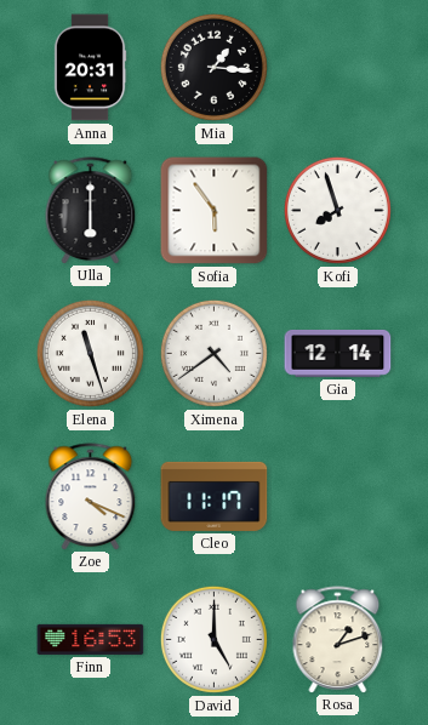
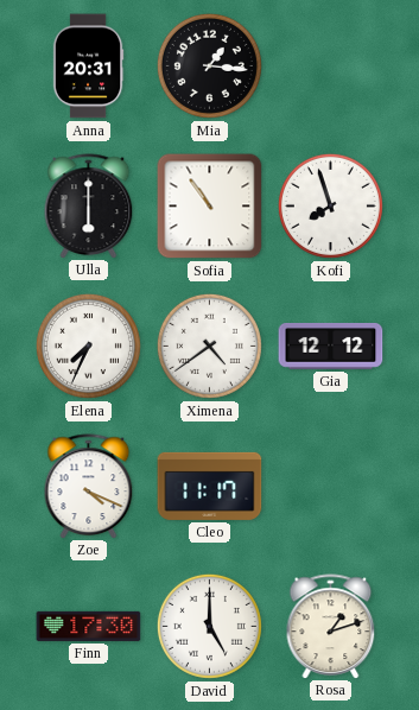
Sofia: 5:54 -> 10:54
Elena: 11:27 -> 7:34
Gia: 12:14 -> 12:12
Finn: 16:53 -> 17:30
